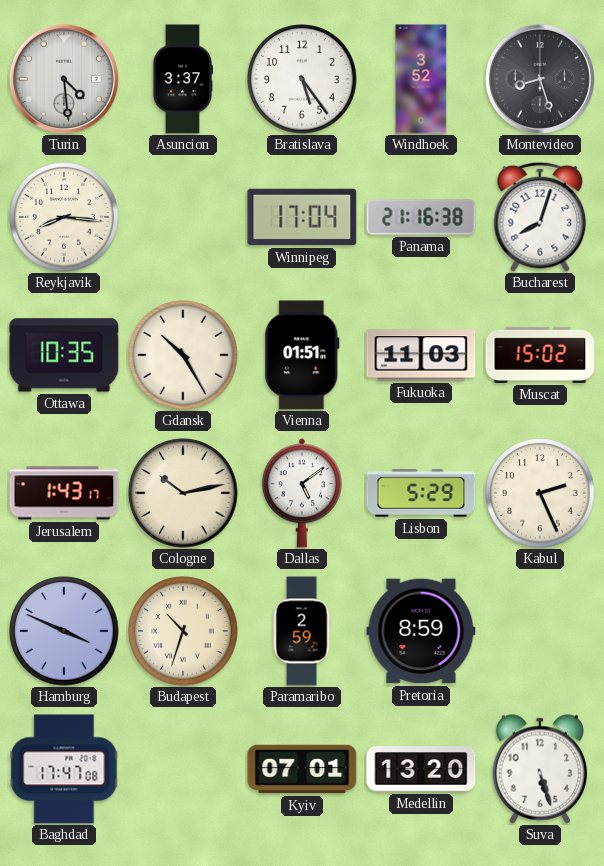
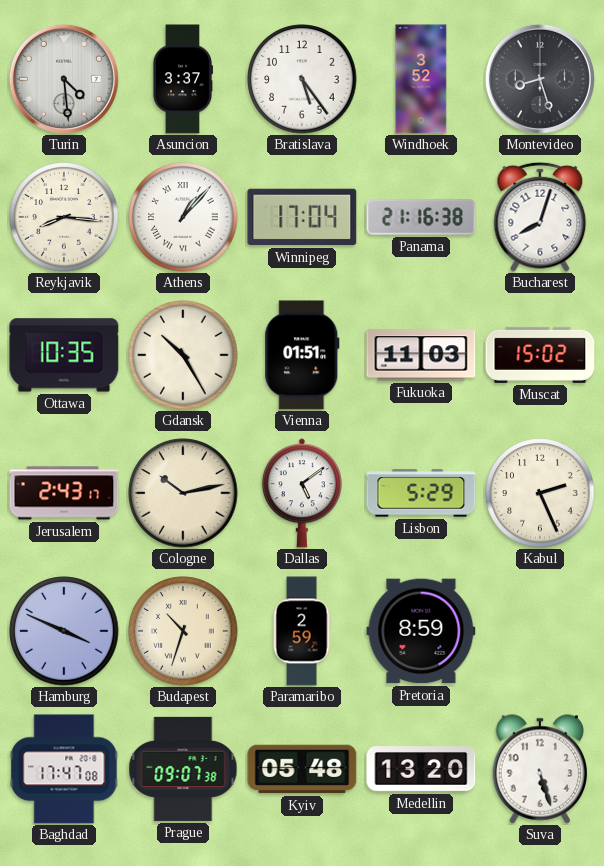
Athens: none -> 1:07
Jerusalem: 1:43 -> 2:43
Prague: none -> 09:07
Kyiv: 07:01 -> 05:48
